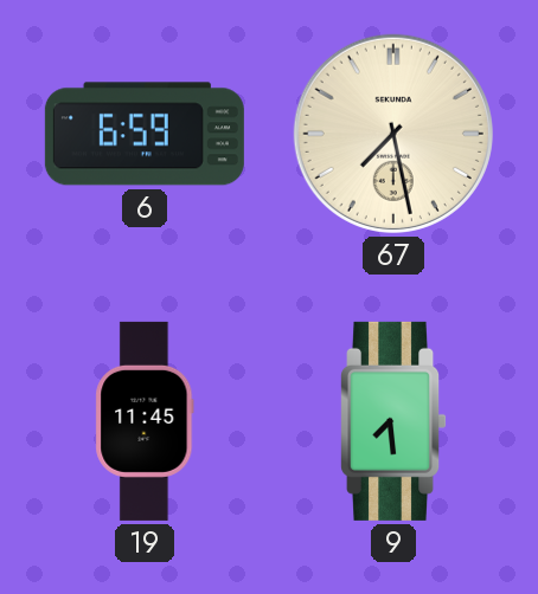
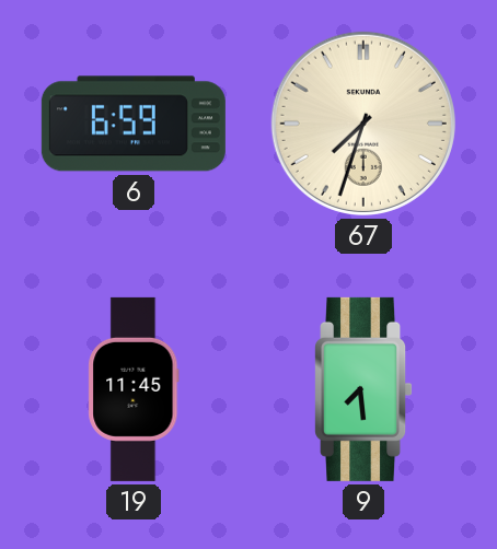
67: 7:28 -> 7:33
